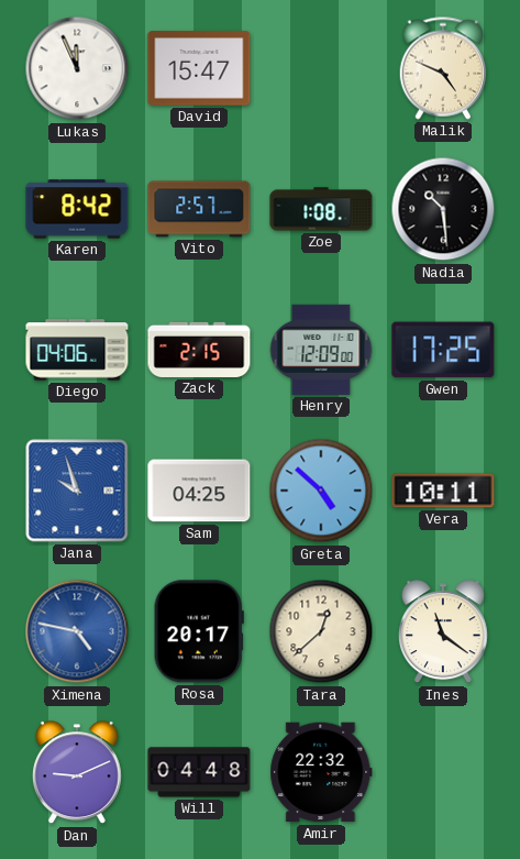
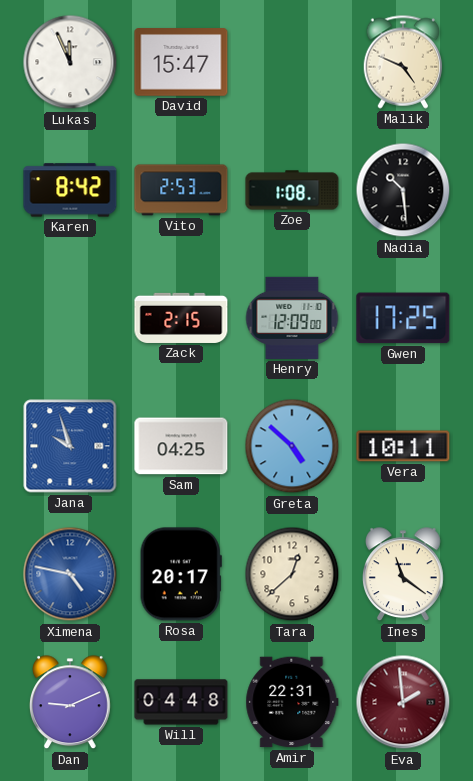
Vito: 2:57 -> 2:53
Diego: 04:06 -> none
Amir: 22:32 -> 22:31
Eva: none -> 1:59
